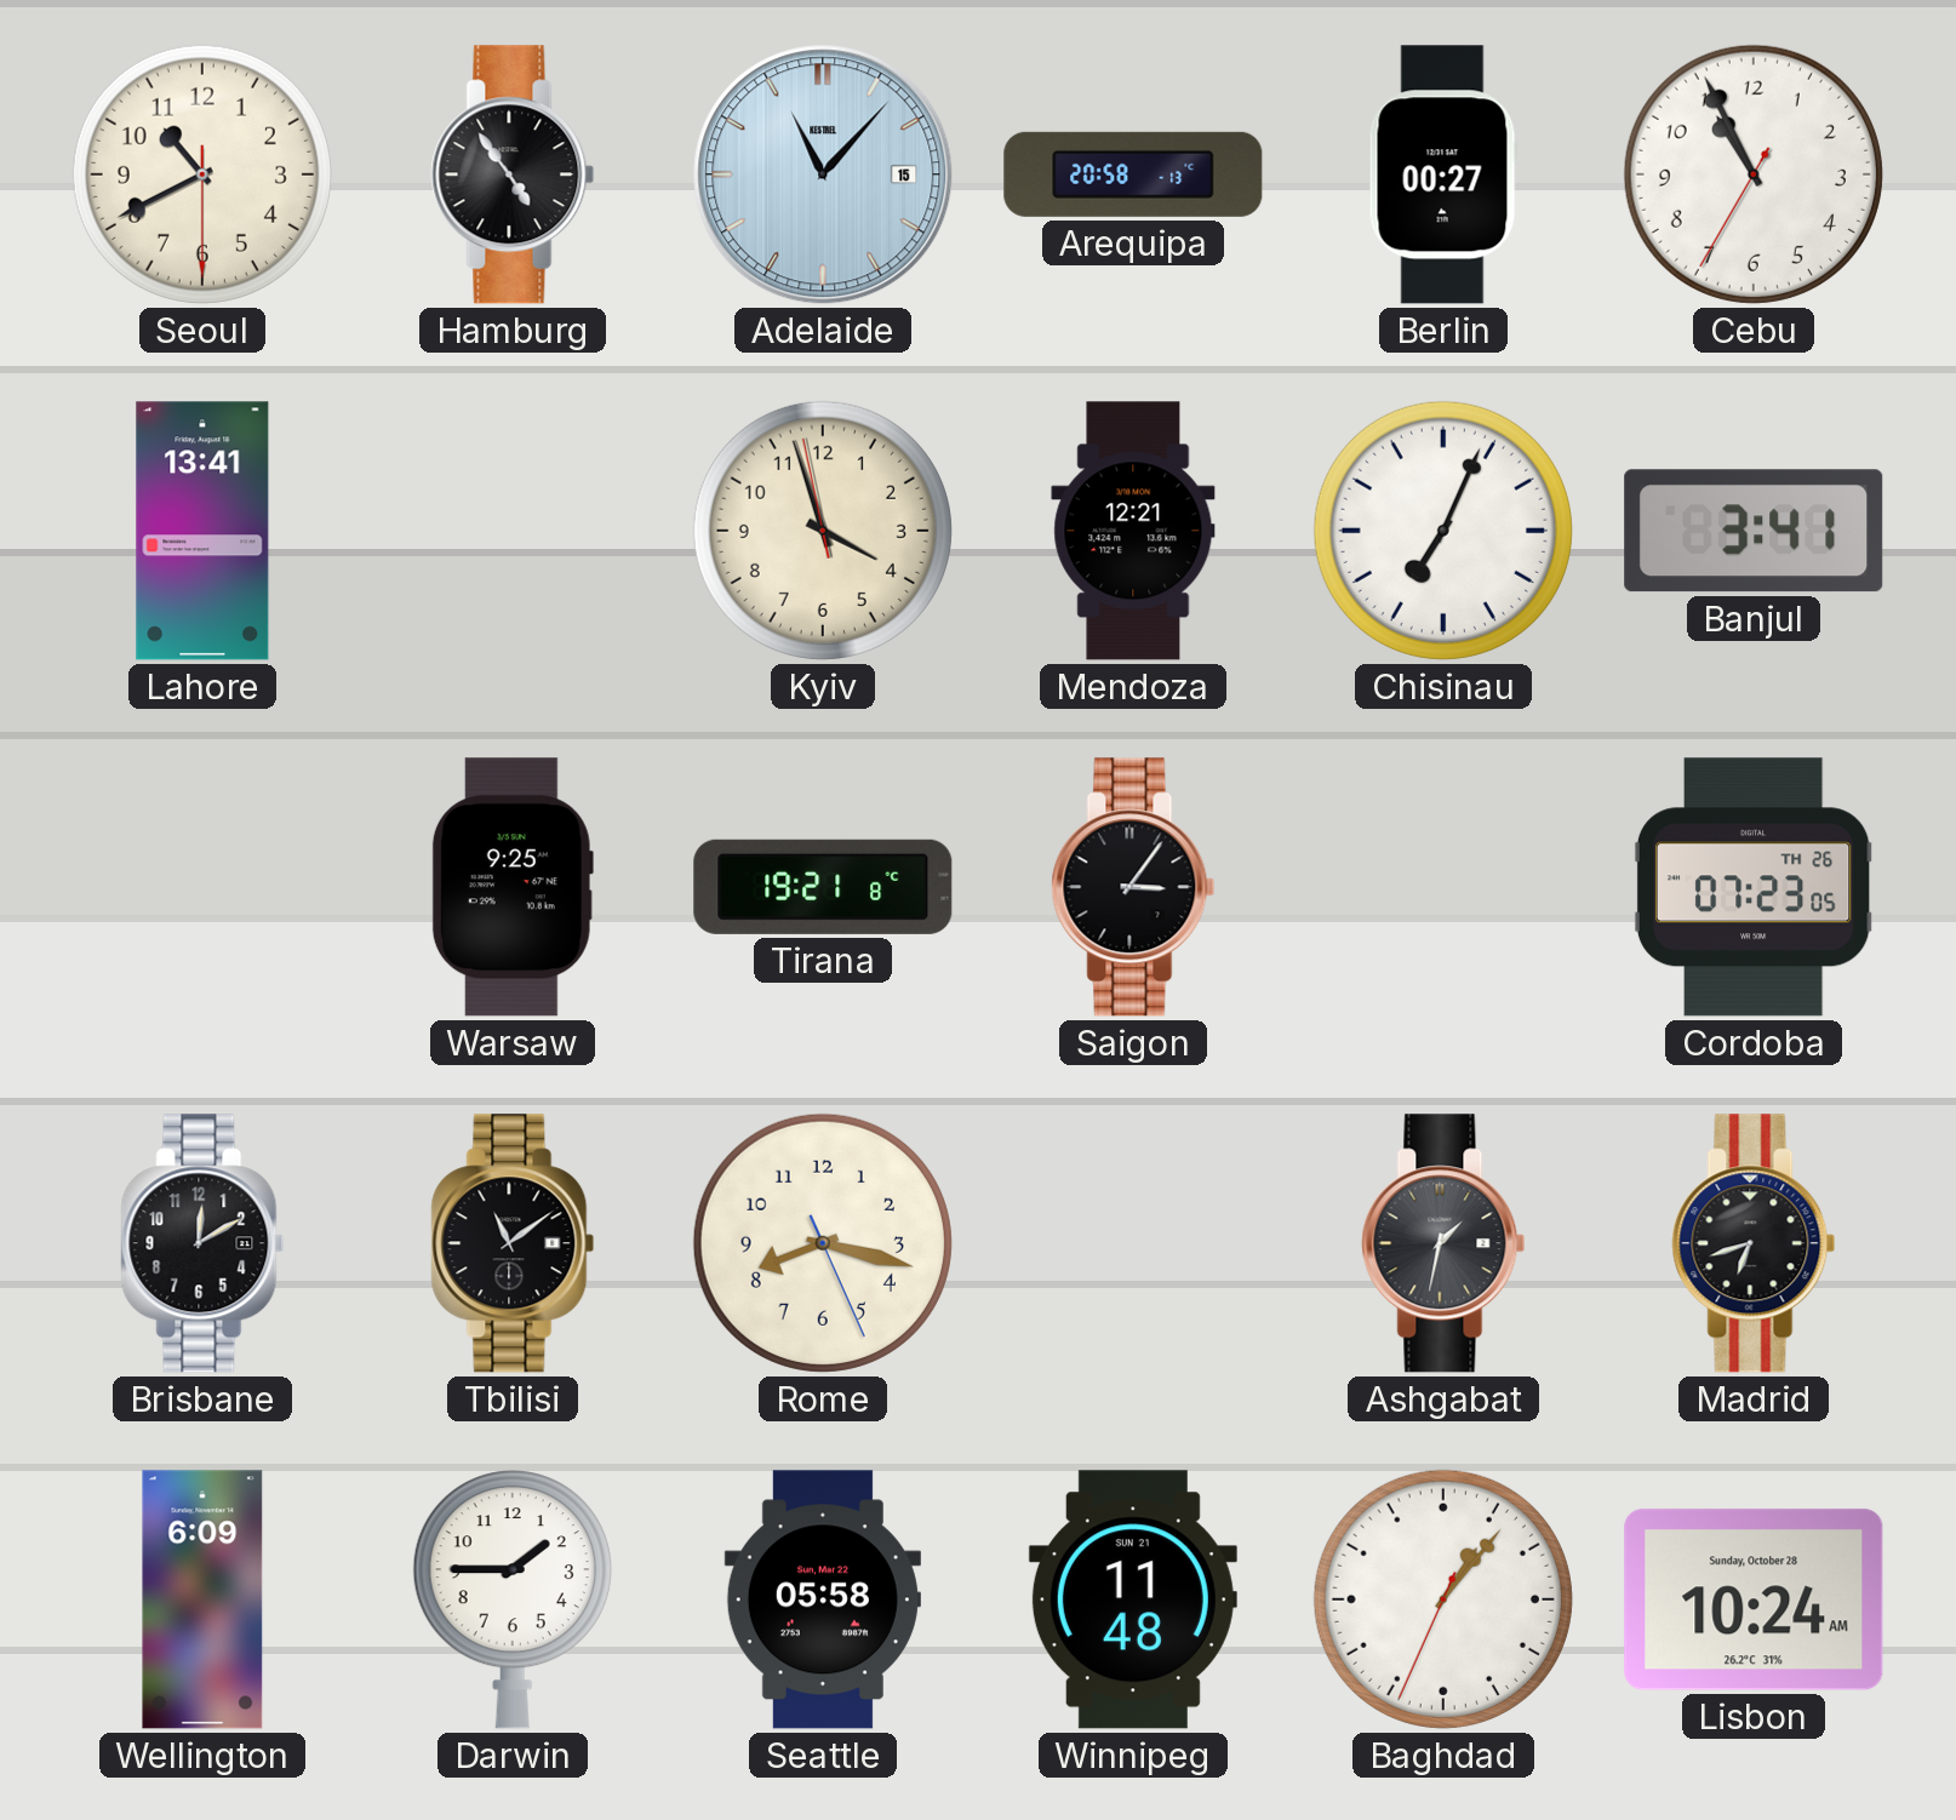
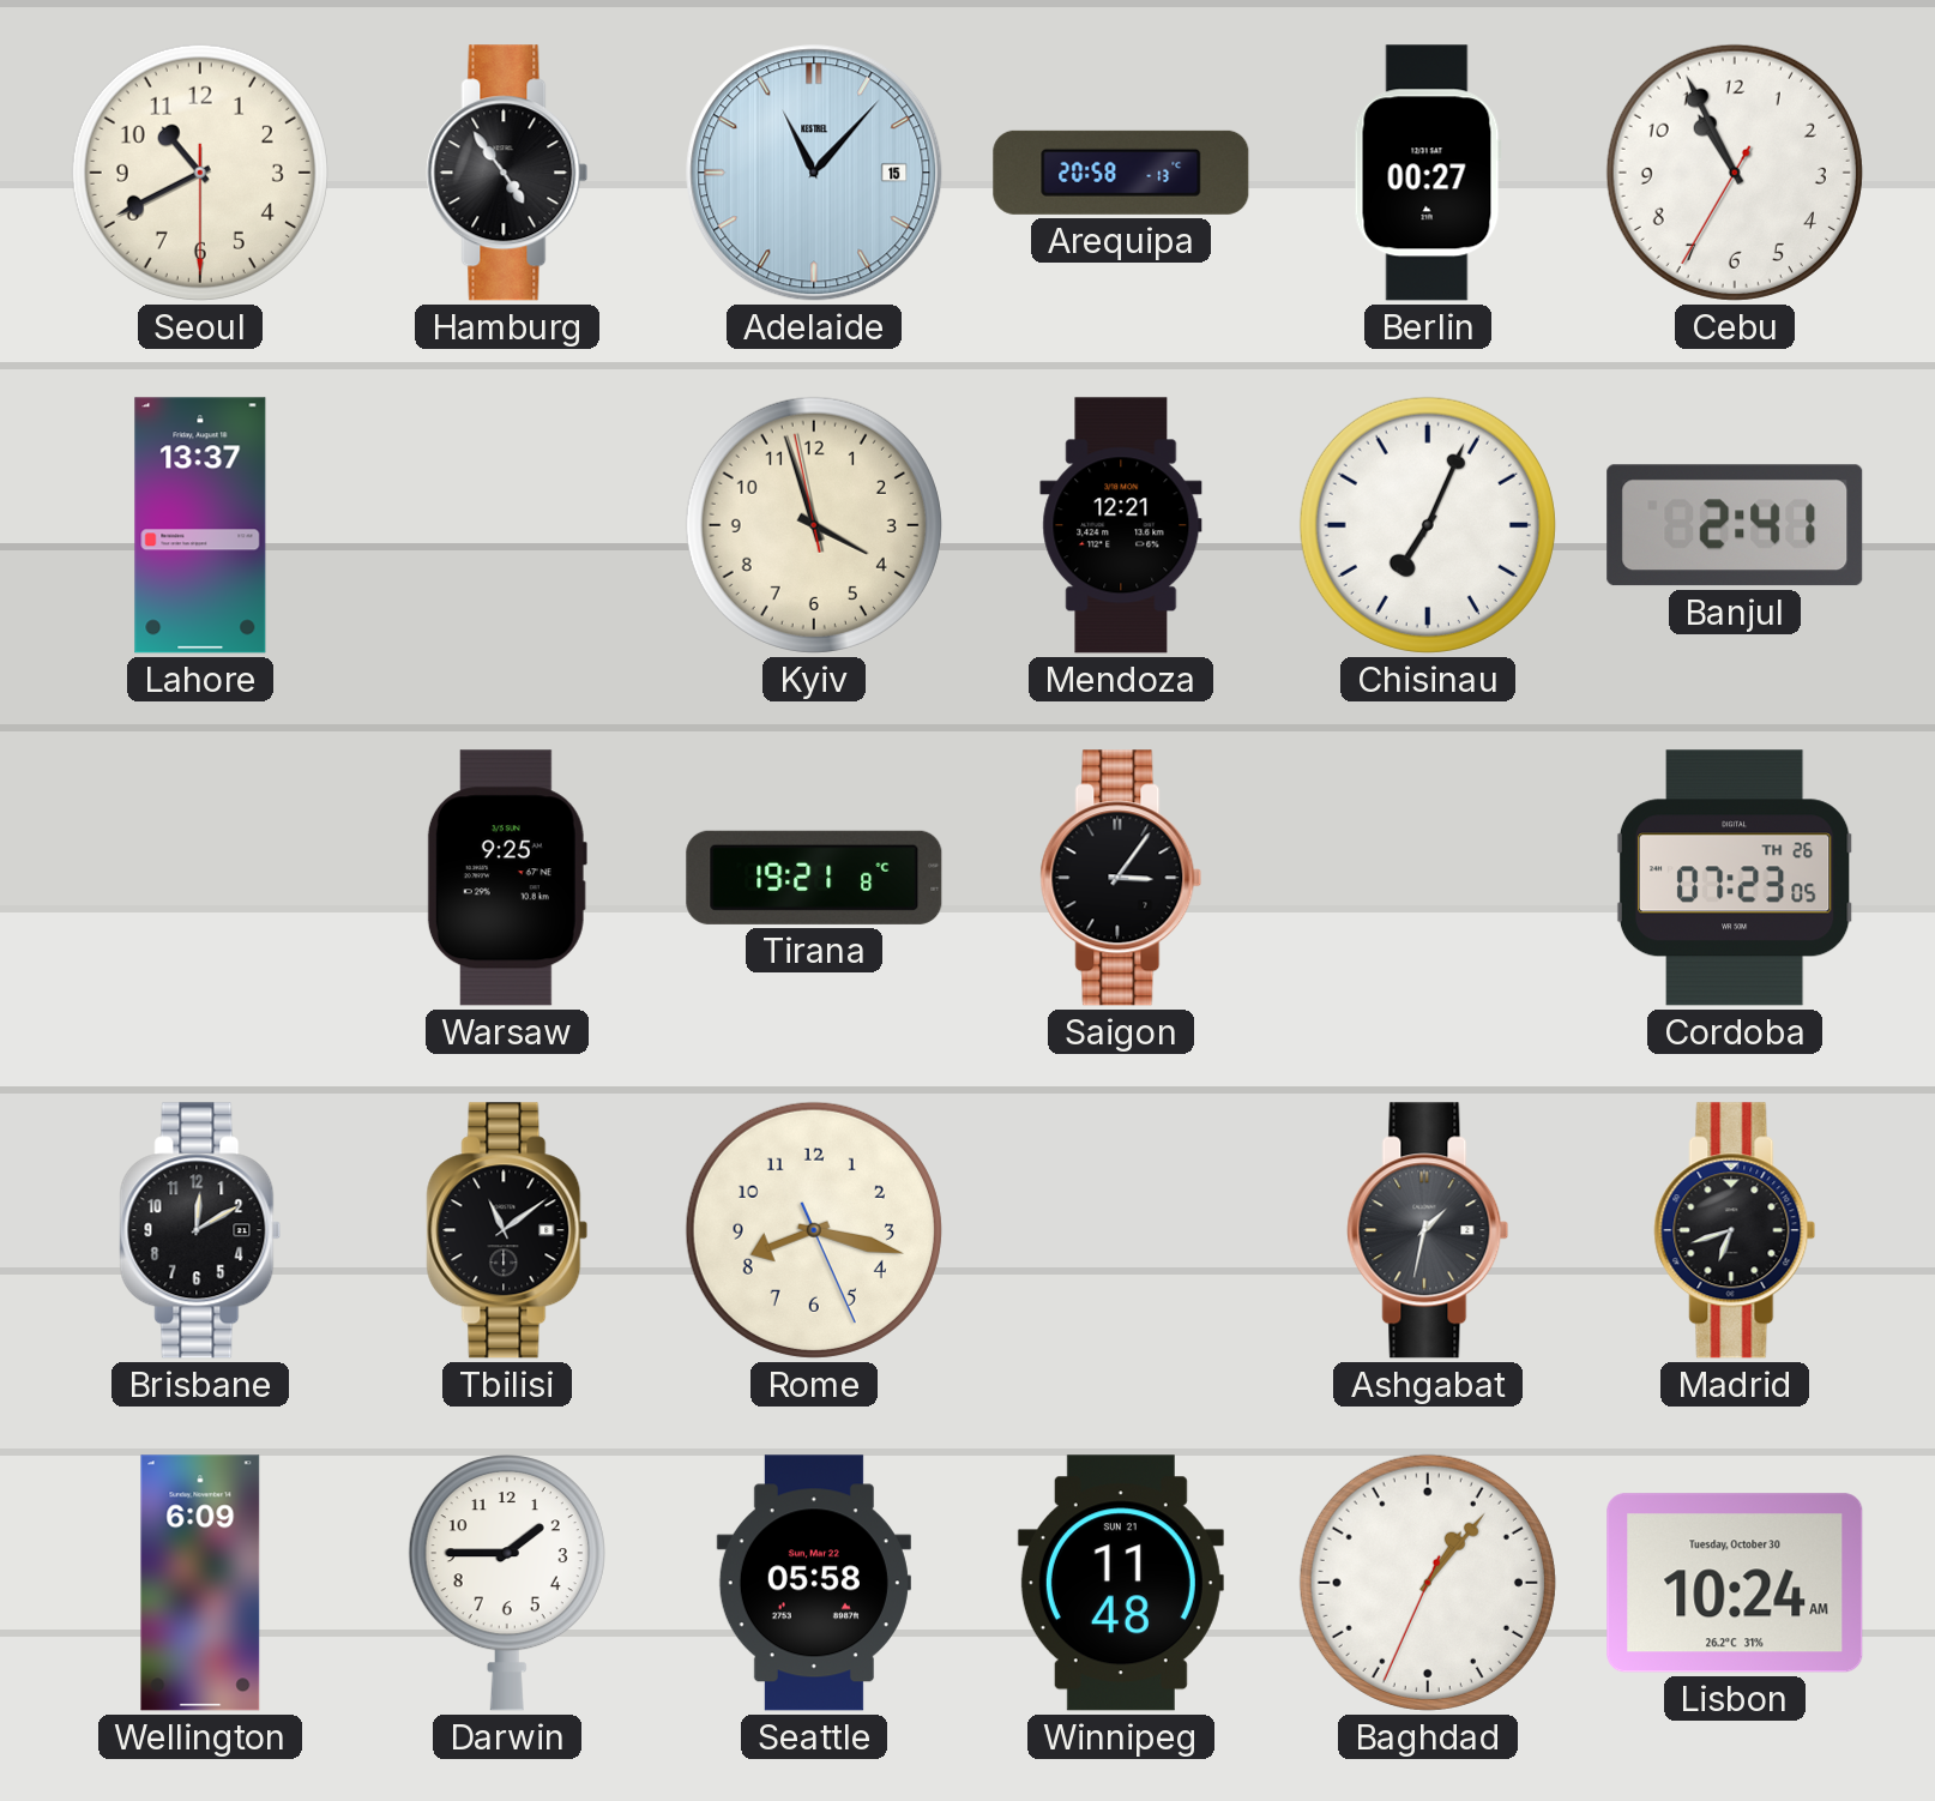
Lahore: 13:41 -> 13:37
Banjul: 3:41 -> 2:41
Lisbon date: Sunday, October 28 -> Tuesday, October 30
